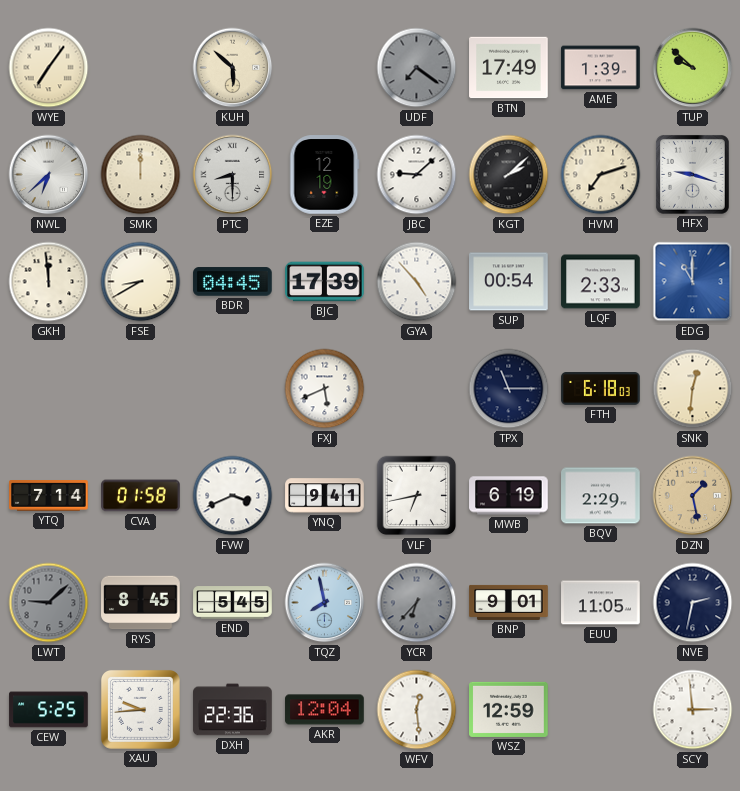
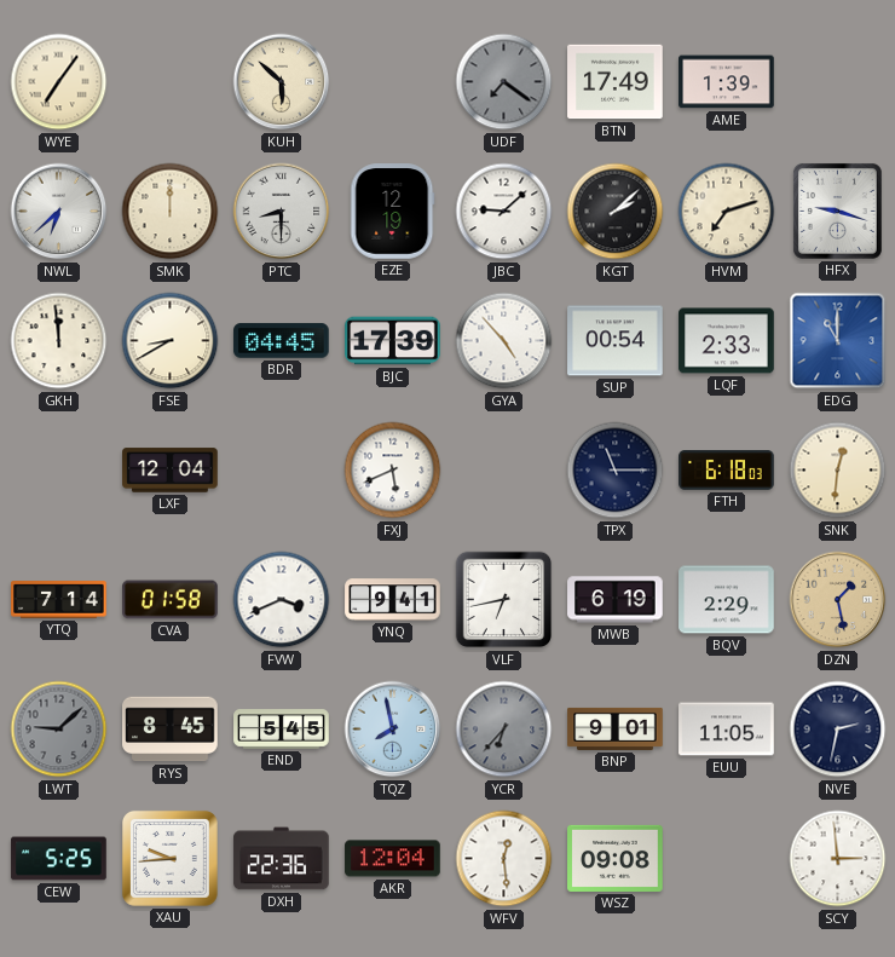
TUP: 9:52 -> none
LXF: none -> 12:04
WSZ: 12:59 -> 09:08
